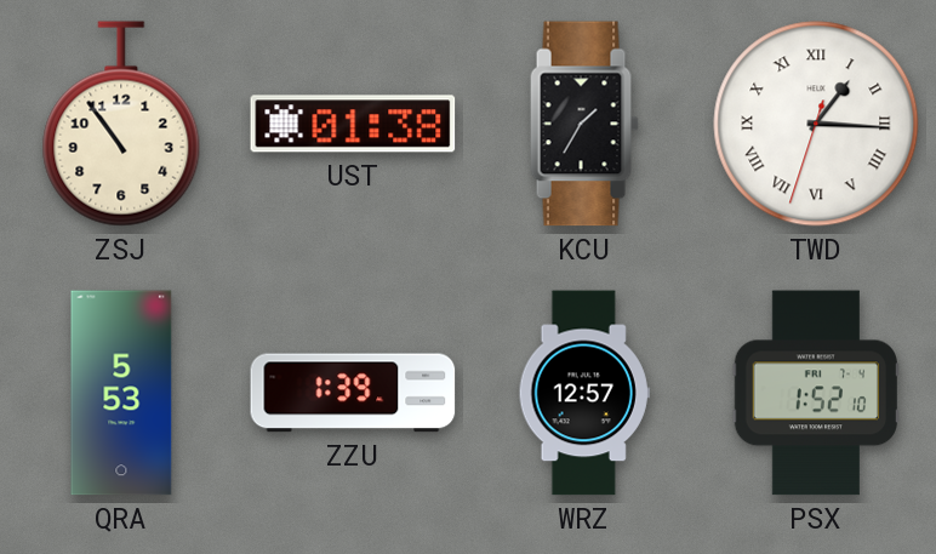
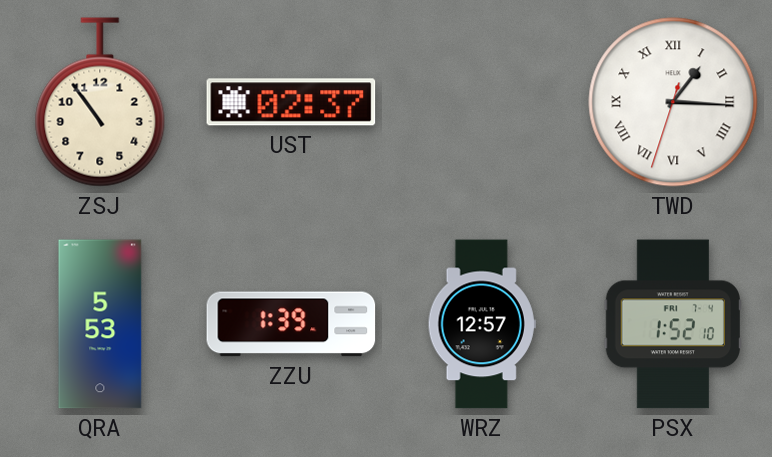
UST: 01:38 -> 02:37
KCU: 1:35 -> none
